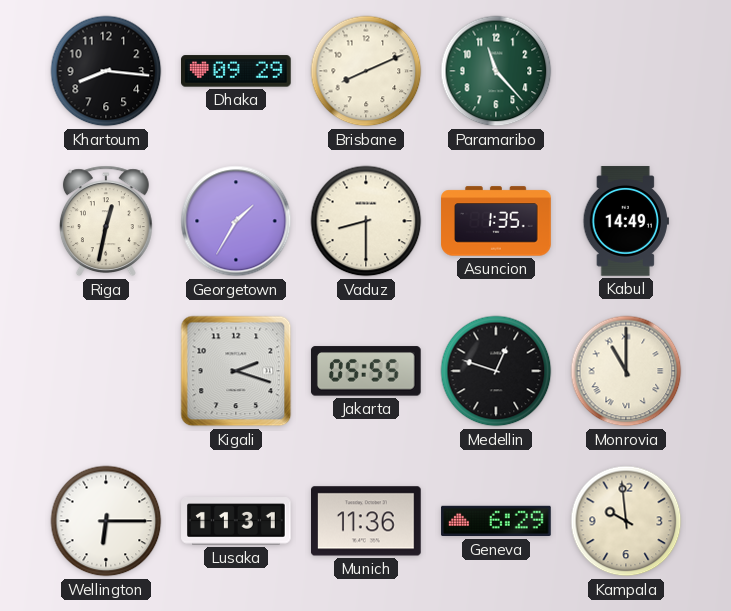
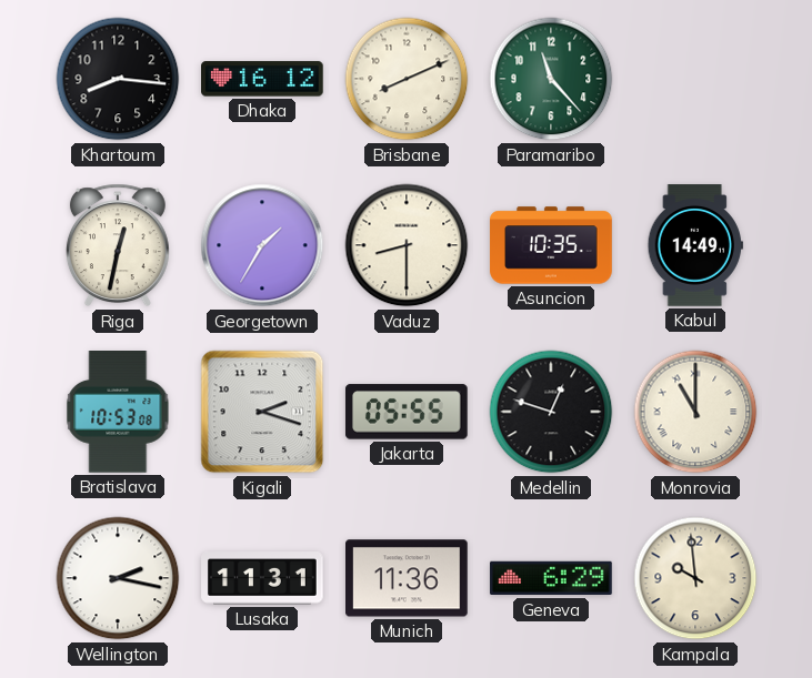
Dhaka: 09:29 -> 16:12
Asuncion: 1:35 -> 10:35
Bratislava: none -> 10:53
Wellington: 6:15 -> 2:17
